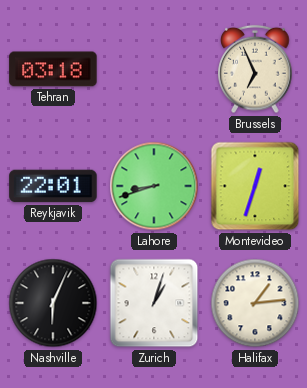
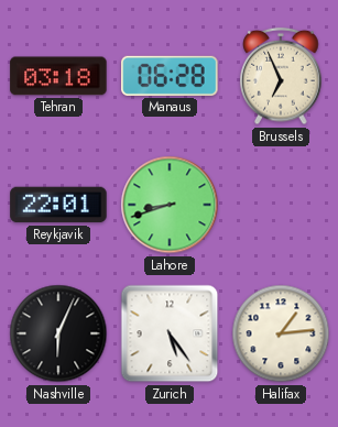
Manaus: none -> 06:28
Montevideo: 12:33 -> none
Zurich: 1:03 -> 5:24
